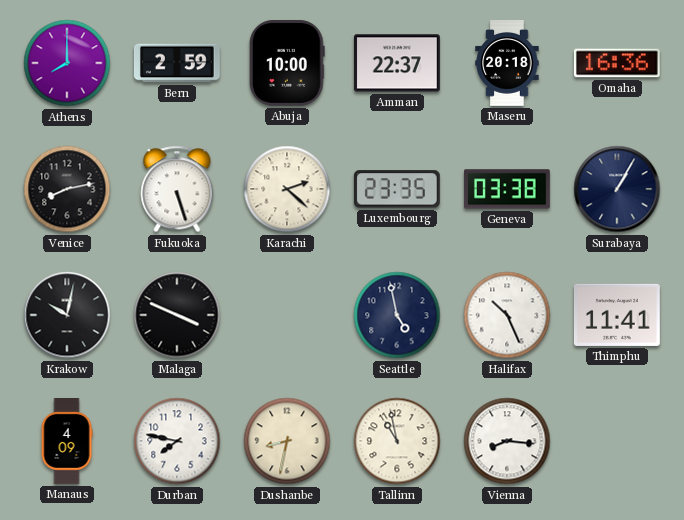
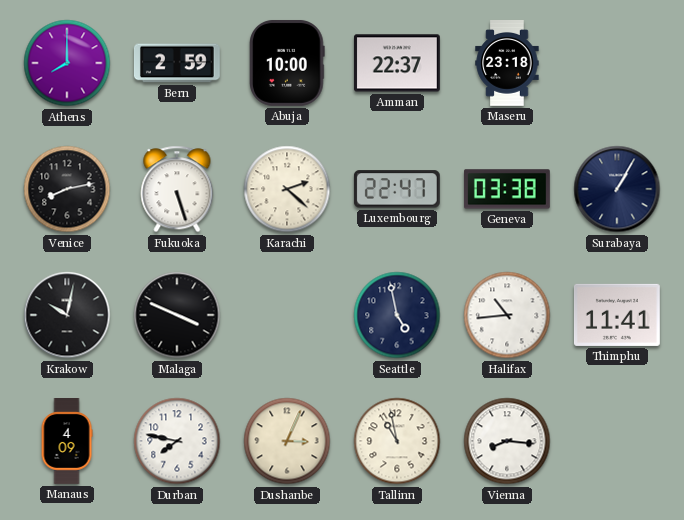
Maseru: 20:18 -> 23:18
Omaha: 16:36 -> none
Luxembourg: 23:35 -> 22:47
Halifax: 10:26 -> 10:44
Dushanbe: 8:32 -> 3:04
